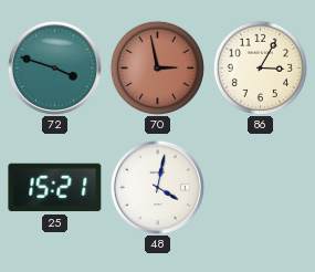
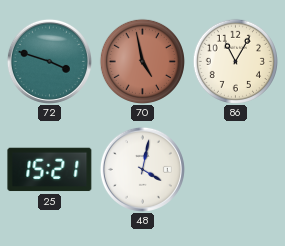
70: 2:58 -> 4:58
86: 3:05 -> 11:05
